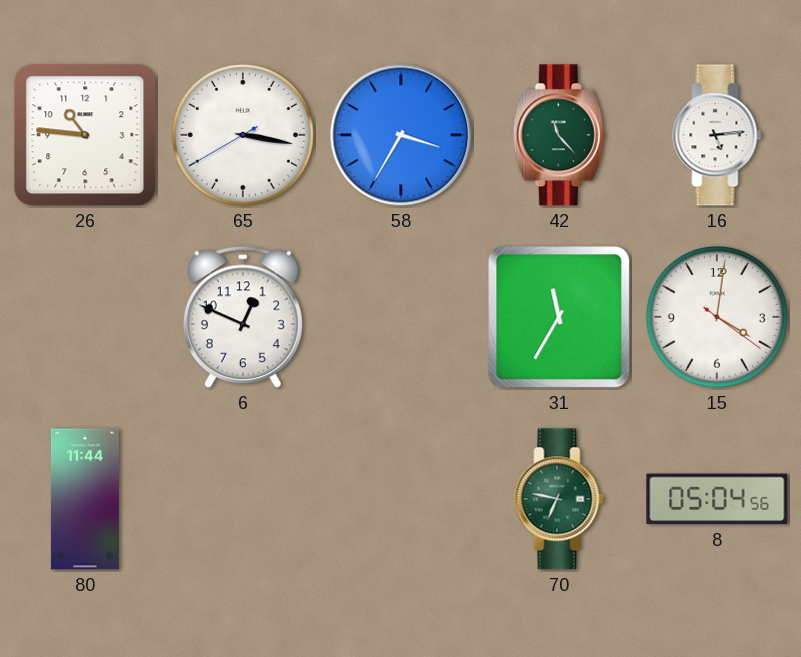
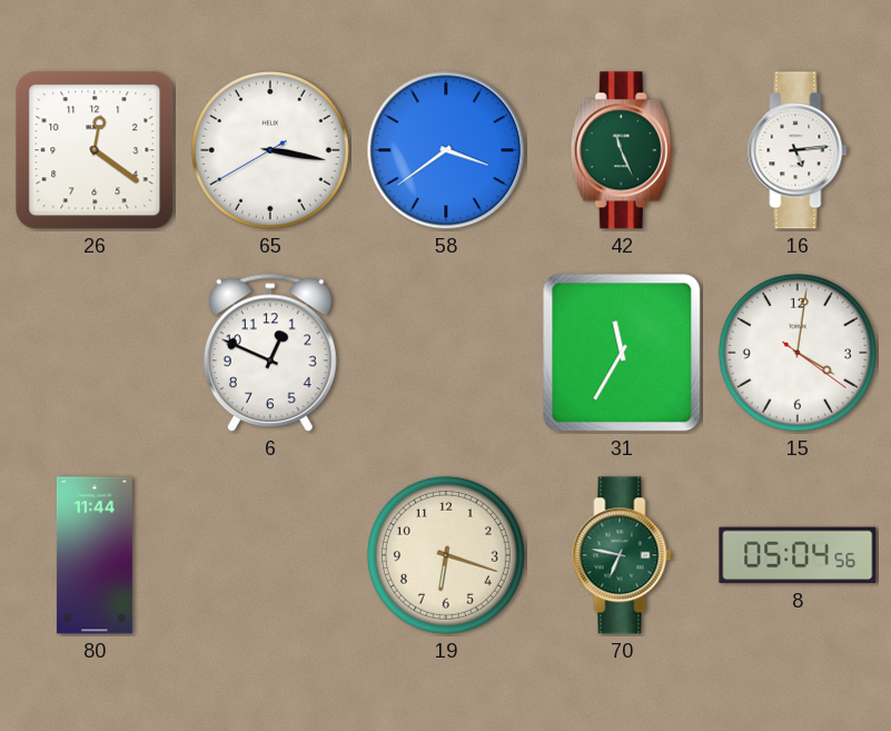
26: 10:46 -> 12:21
58: 3:35 -> 3:39
42: 11:23 -> 11:26
19: none -> 6:18
